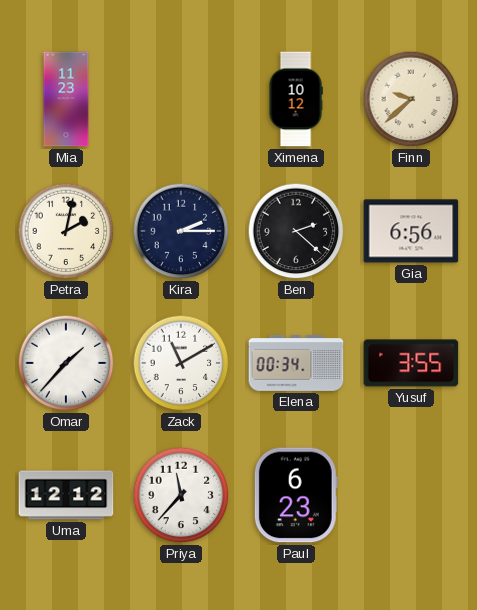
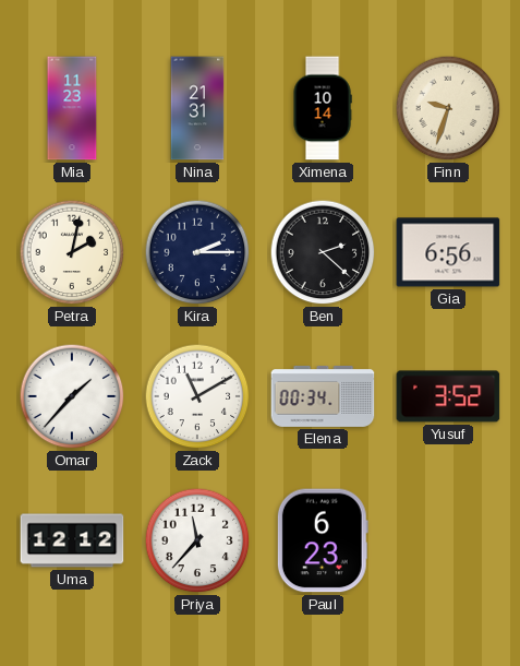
Nina: none -> 21:31
Ximena: 10:12 -> 10:14
Finn: 9:38 -> 9:33
Yusuf: 3:55 -> 3:52
